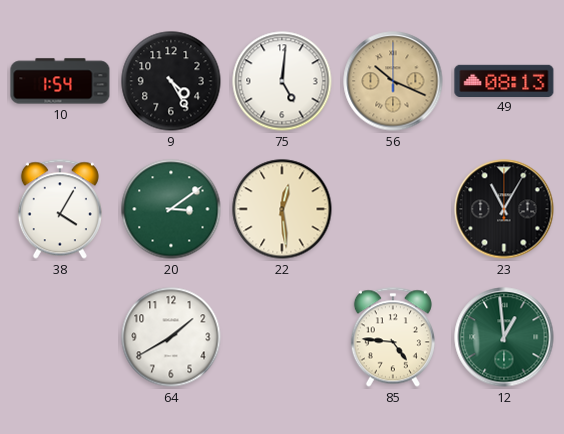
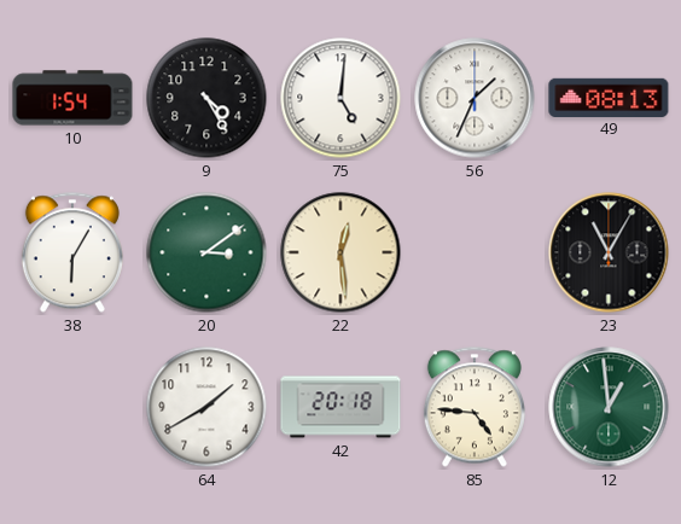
56: 10:19 -> 1:34
56 dial: champagne -> white
38: 4:05 -> 6:05
42: none -> 20:18
